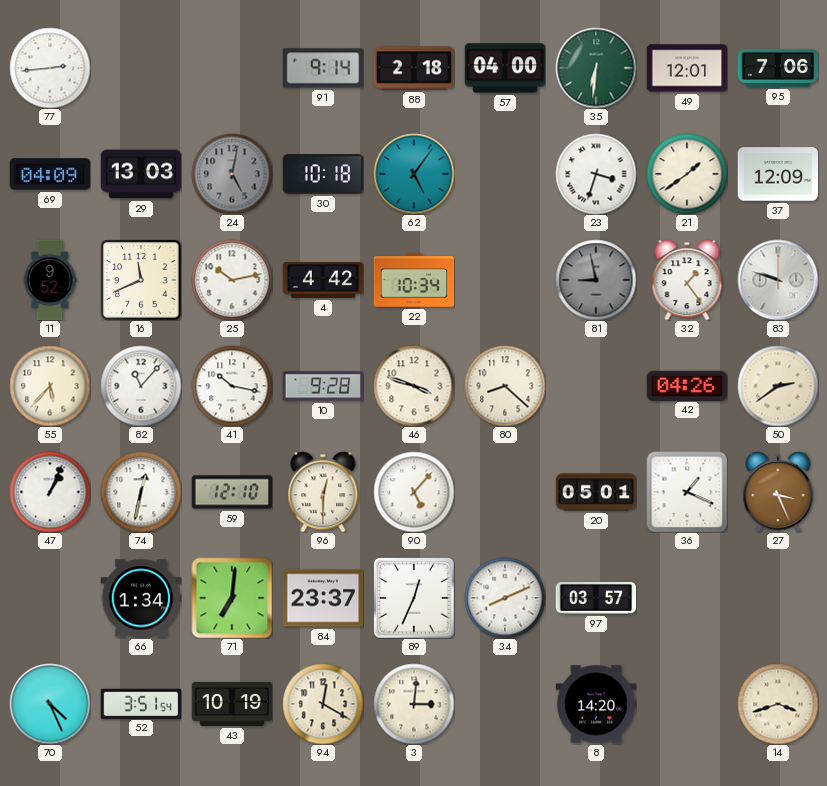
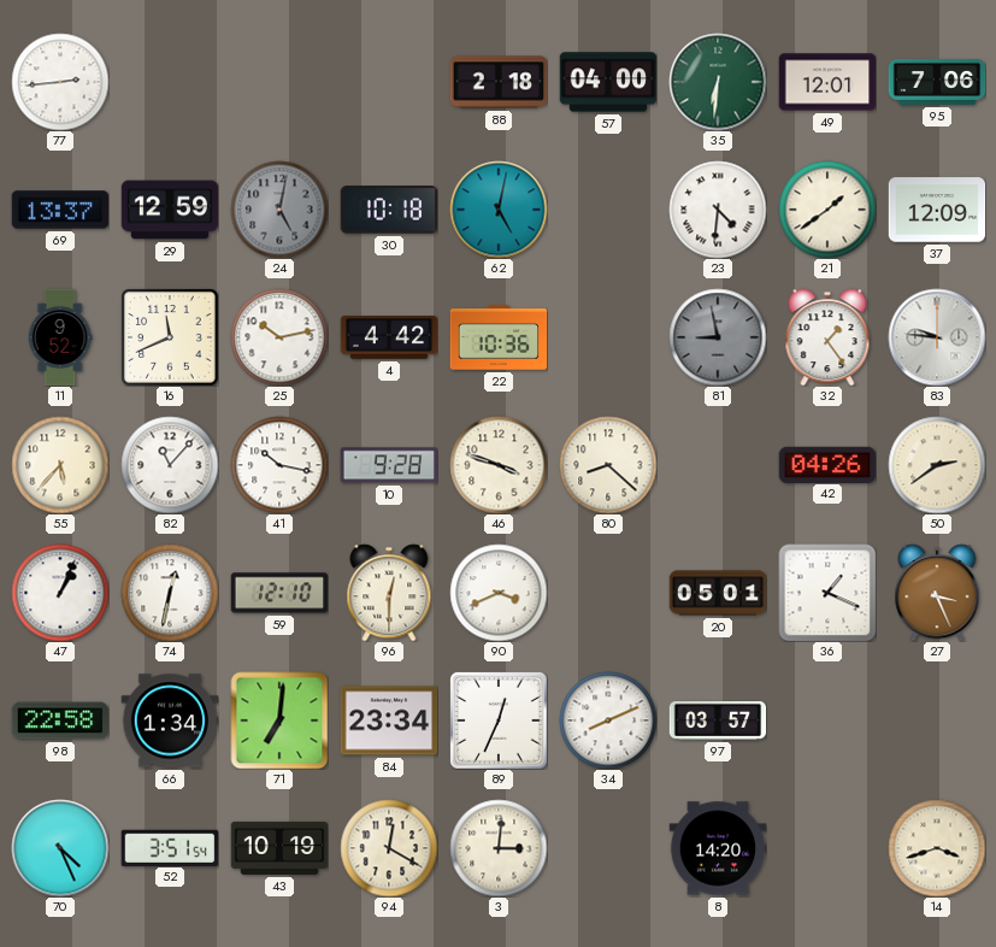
91: 9:14 -> none
69: 04:09 -> 13:37
29: 13:03 -> 12:59
62: 5:06 -> 5:02
23: 3:33 -> 4:31
22: 10:34 -> 10:36
83: 9:48 -> 9:46
90: 5:07 -> 3:41
98: none -> 22:58
84: 23:37 -> 23:34
